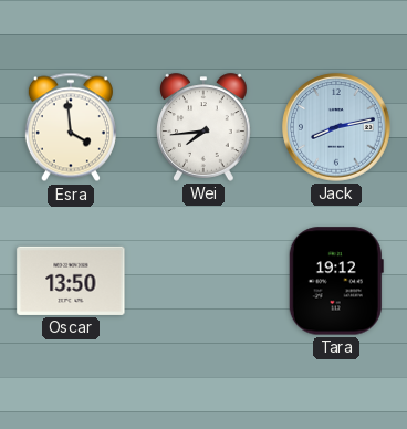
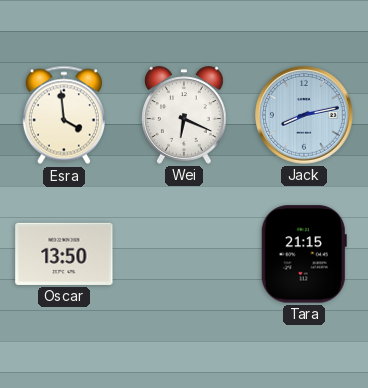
Wei: 7:44 -> 6:19
Tara: 19:12 -> 21:15
